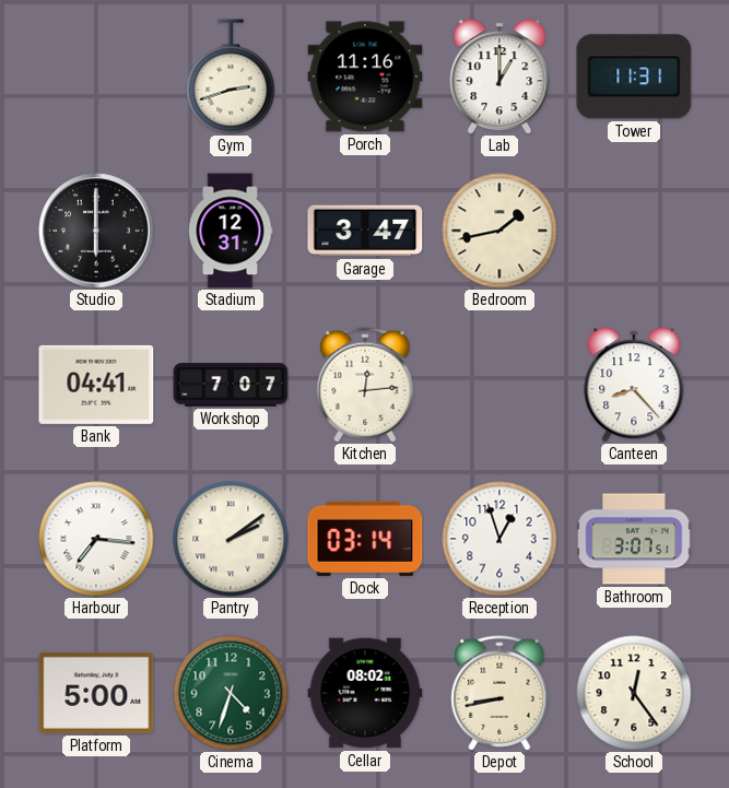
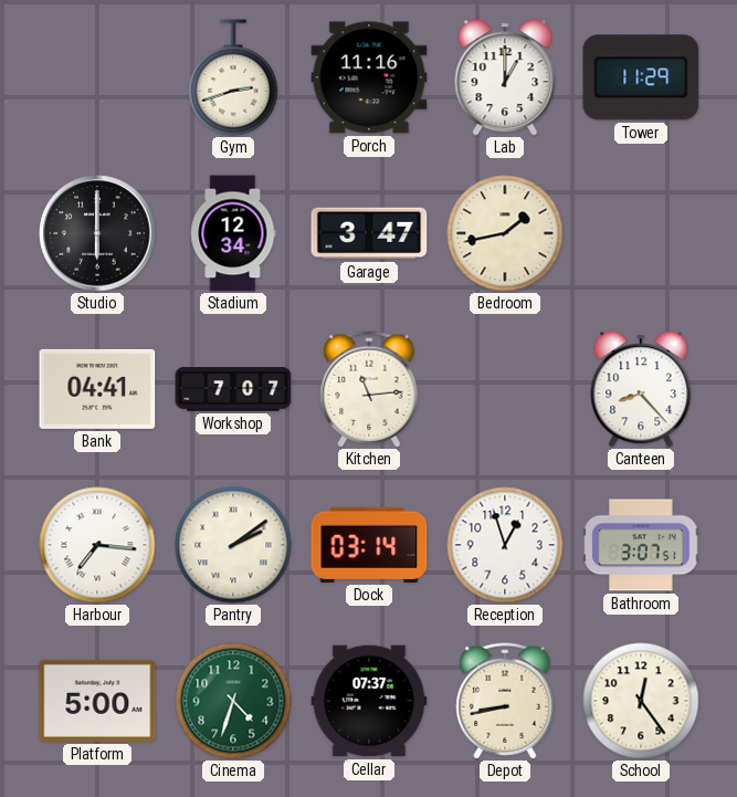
Tower: 11:31 -> 11:29
Stadium: 12:31 -> 12:34
Kitchen: 12:14 -> 11:14
Cellar: 08:02 -> 07:37
